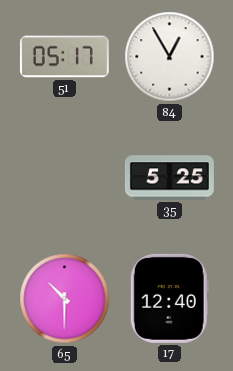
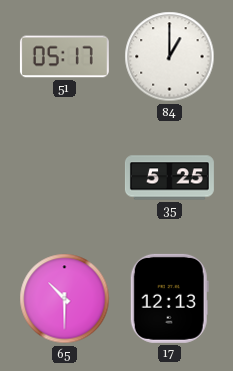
84: 12:55 -> 1:00
17: 12:40 -> 12:13
